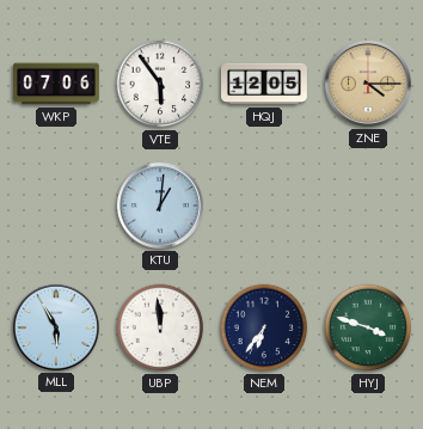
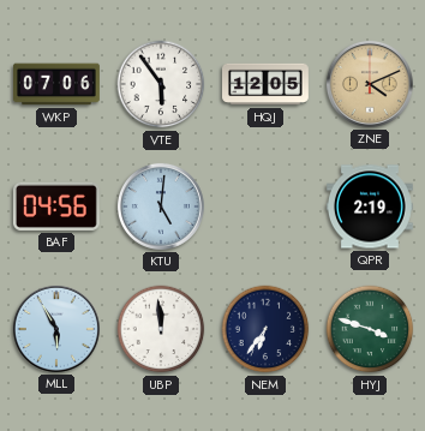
ZNE: 4:15 -> 4:11
BAF: none -> 04:56
KTU: 1:01 -> 5:01
QPR: none -> 2:19
